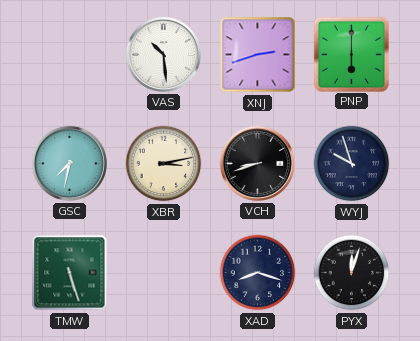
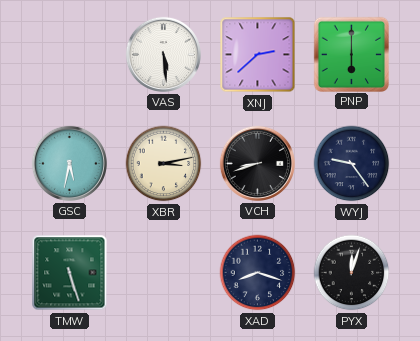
VAS: 10:29 -> 5:29
XNJ: 2:42 -> 2:38
GSC: 7:32 -> 5:32
WYJ: 9:57 -> 9:24
